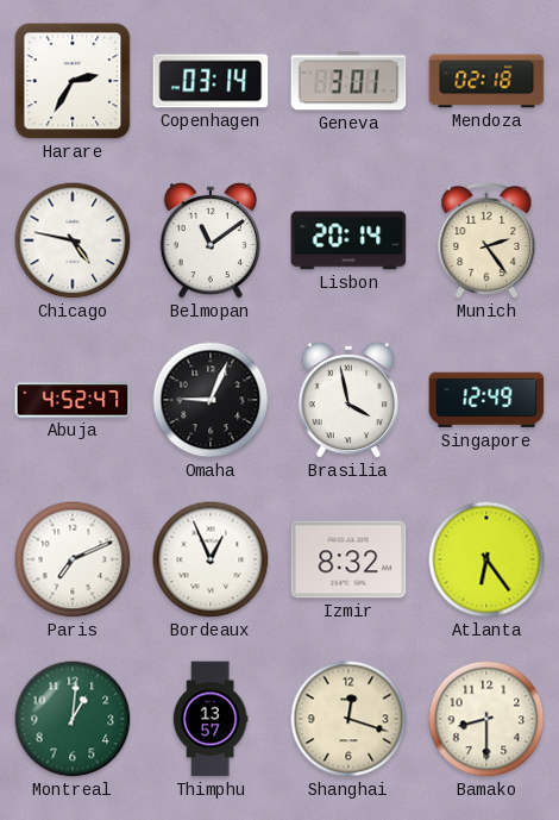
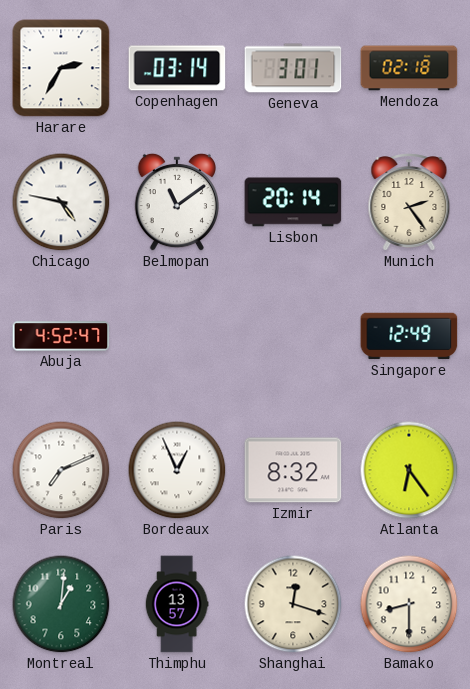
Omaha: 9:04 -> none
Brasilia: 3:58 -> none
